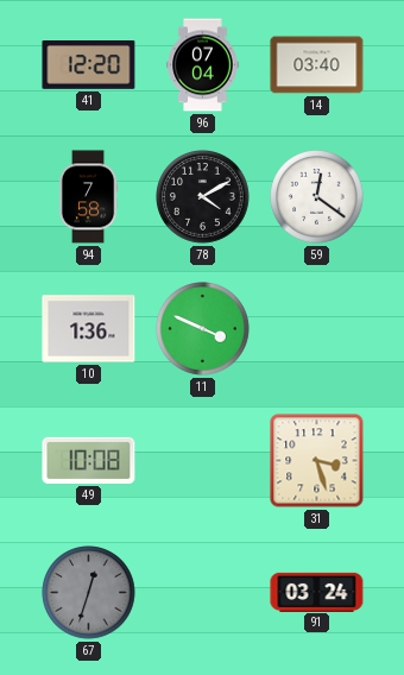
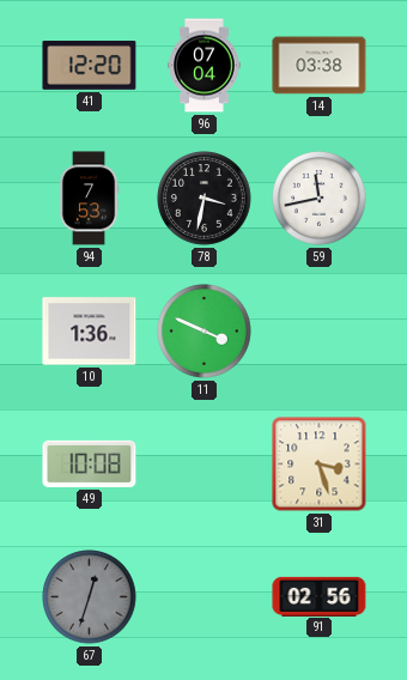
14: 03:40 -> 03:38
94: 7:58 -> 7:53
78: 4:10 -> 3:32
59: 12:21 -> 11:43
91: 03:24 -> 02:56
